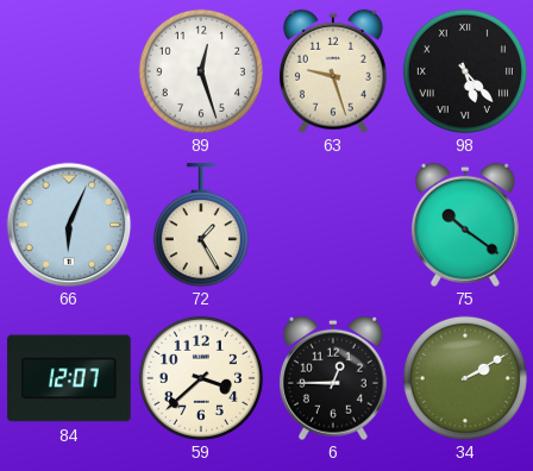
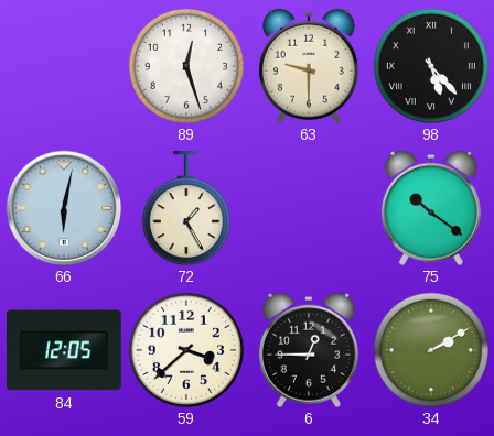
63: 9:27 -> 9:30
66: 6:04 -> 6:02
84: 12:07 -> 12:05
